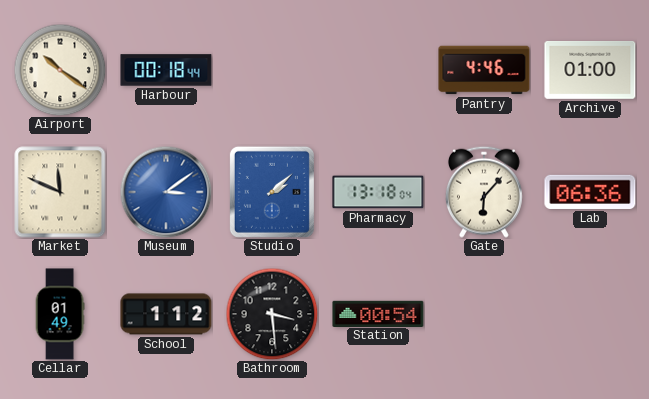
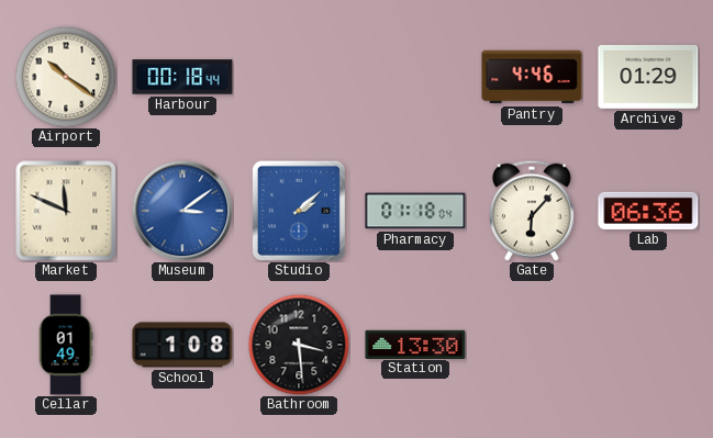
Archive: 01:00 -> 01:29
Pharmacy: 13:18 -> 01:18
School: 1:12 -> 1:08
Station: 00:54 -> 13:30
